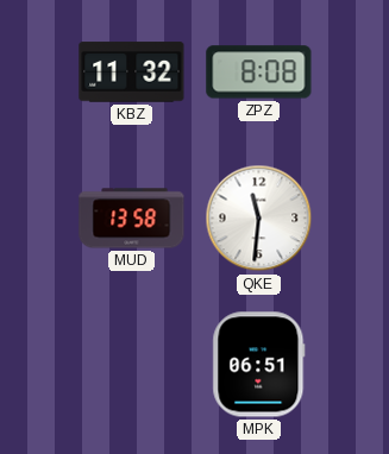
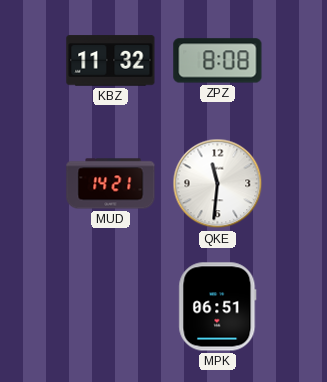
MUD: 13:58 -> 14:21
